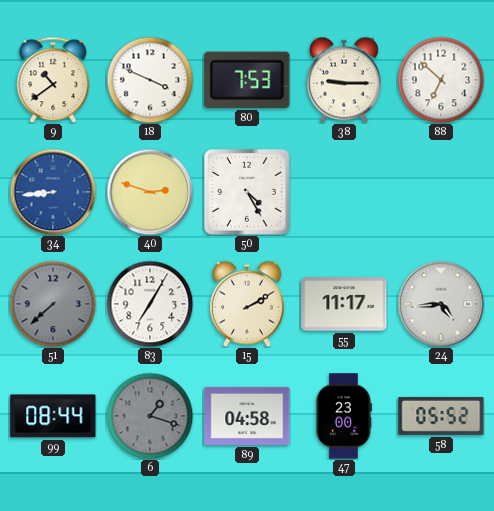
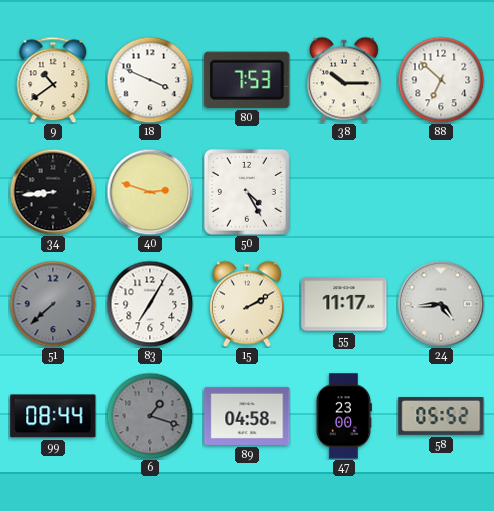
38: 9:15 -> 10:15
34 dial: blue -> black
